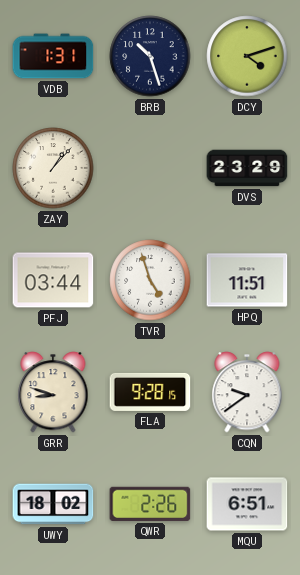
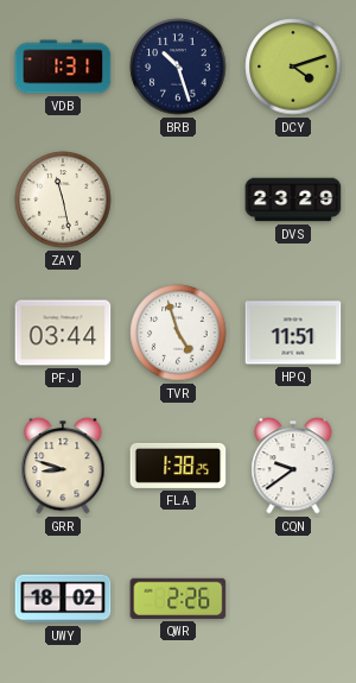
ZAY: 1:07 -> 11:28
FLA: 9:28 -> 1:38
MQU: 6:51 -> none
